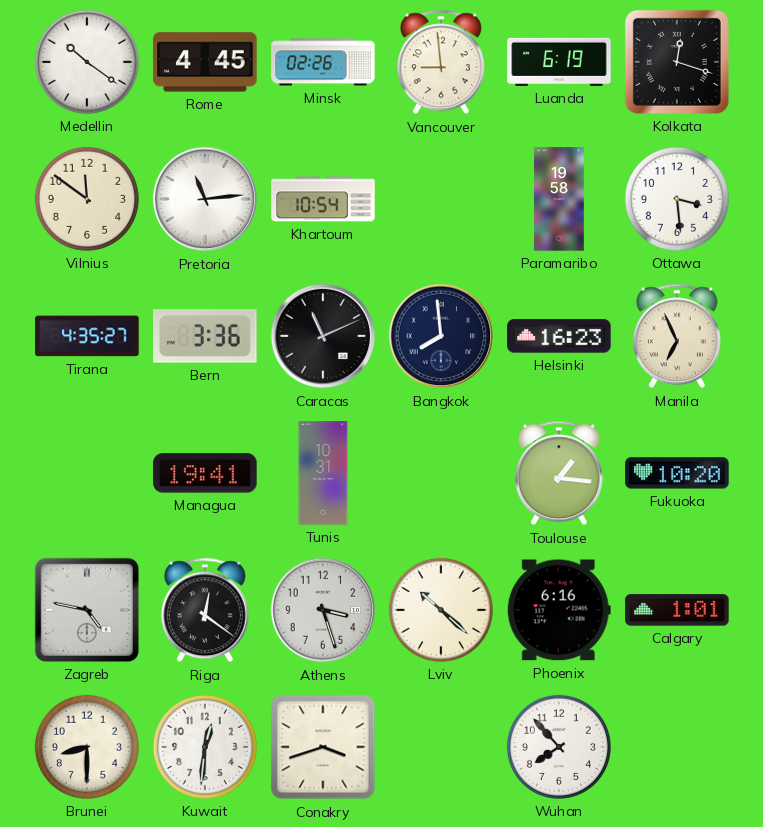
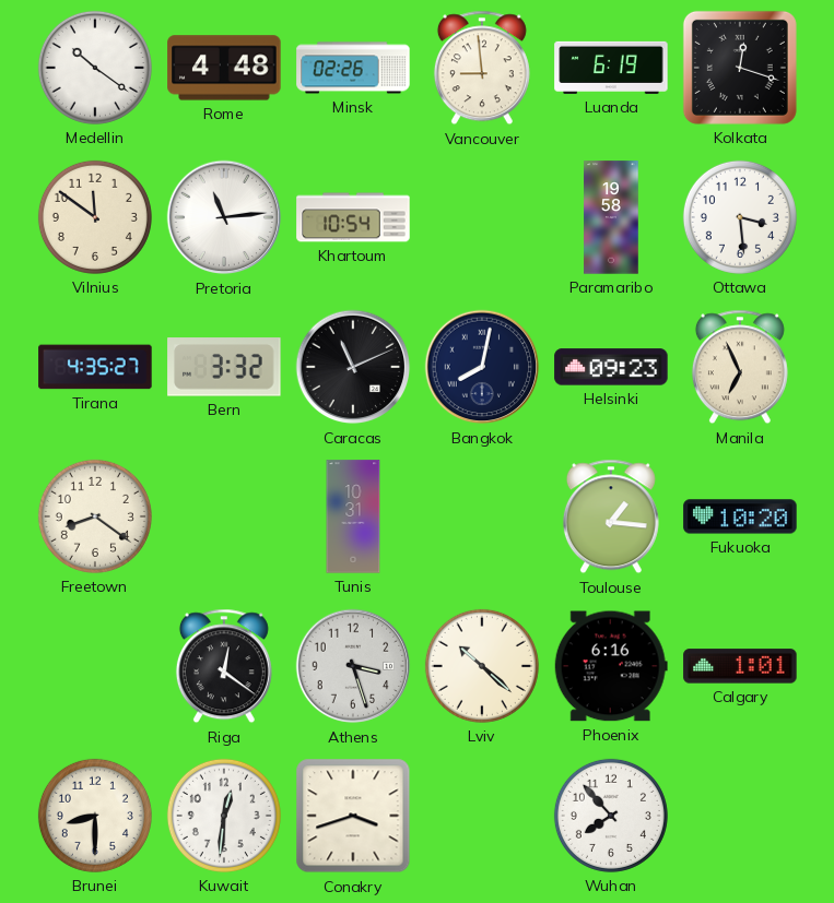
Rome: 4:45 -> 4:48
Bern: 3:36 -> 3:32
Bangkok: 7:59 -> 8:02
Helsinki: 16:23 -> 09:23
Freetown: none -> 8:21
Managua: 19:41 -> none
Zagreb: 4:47 -> none
